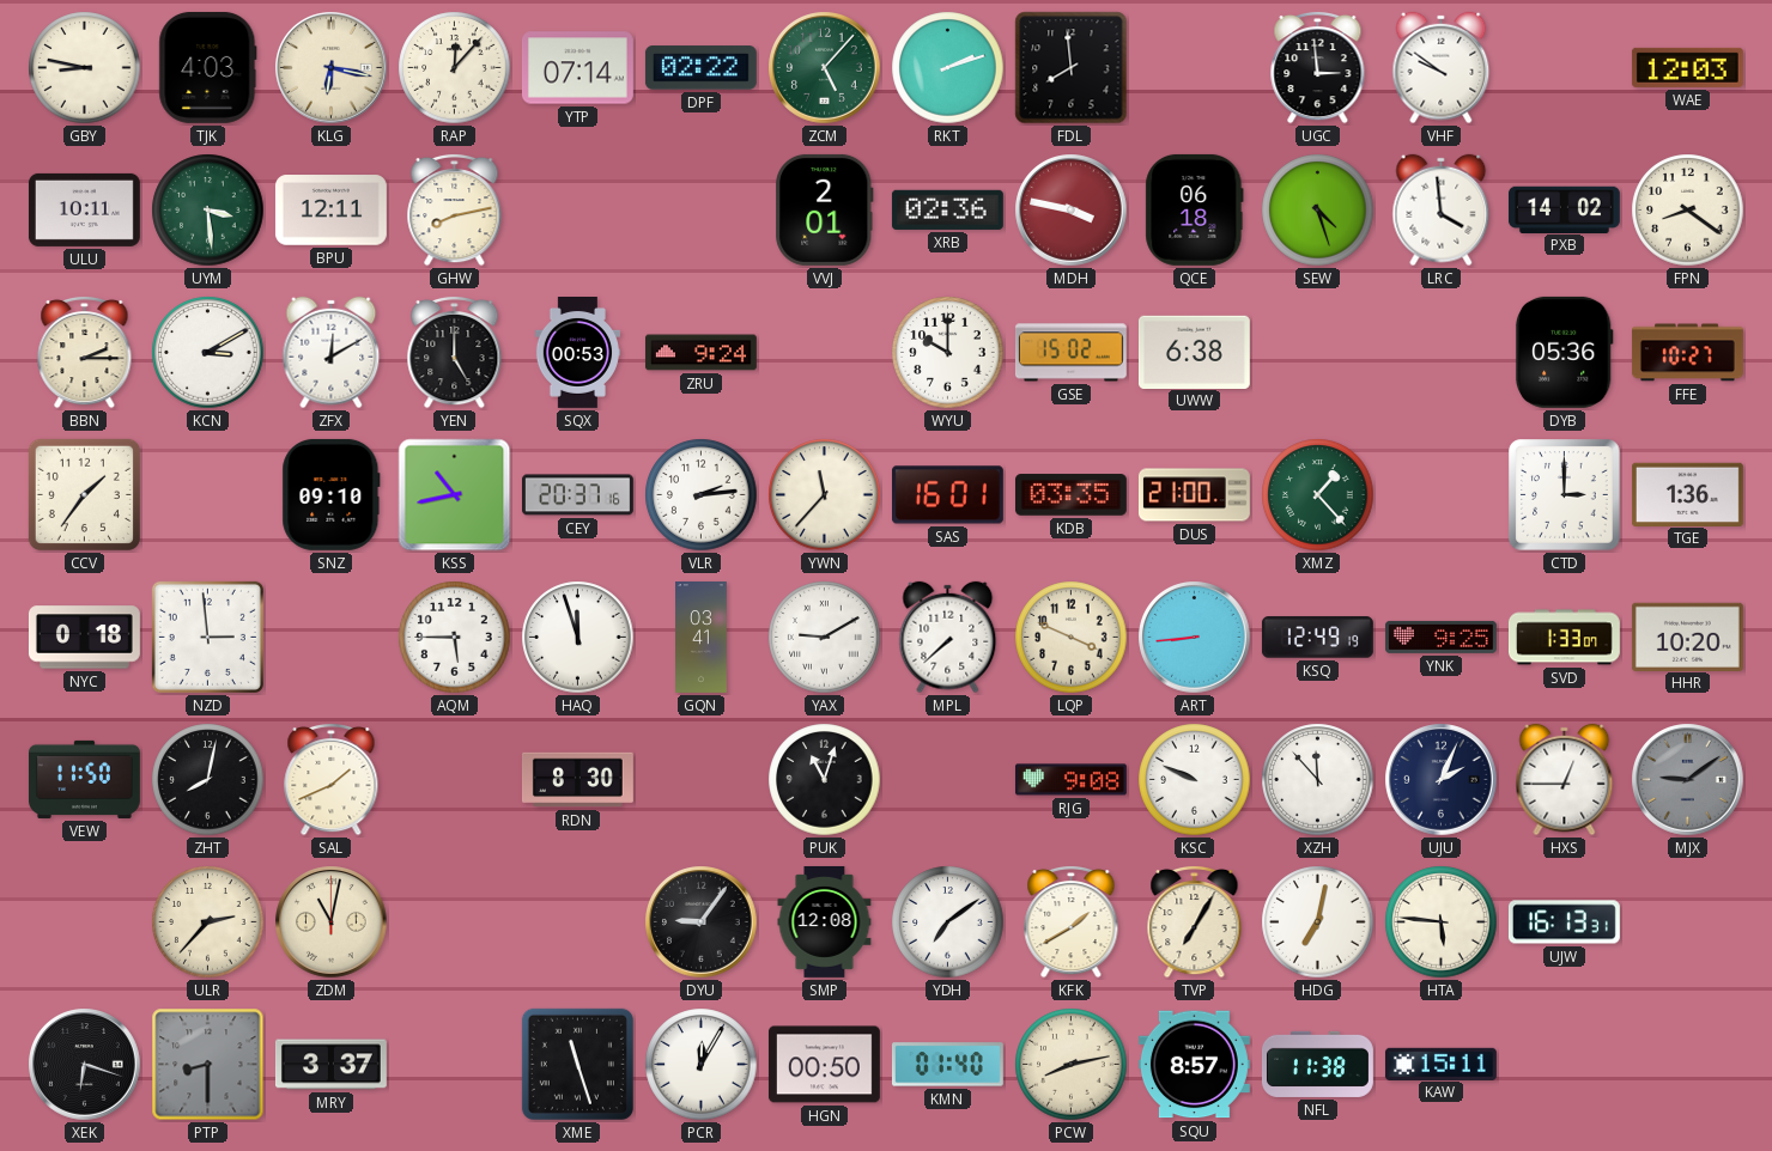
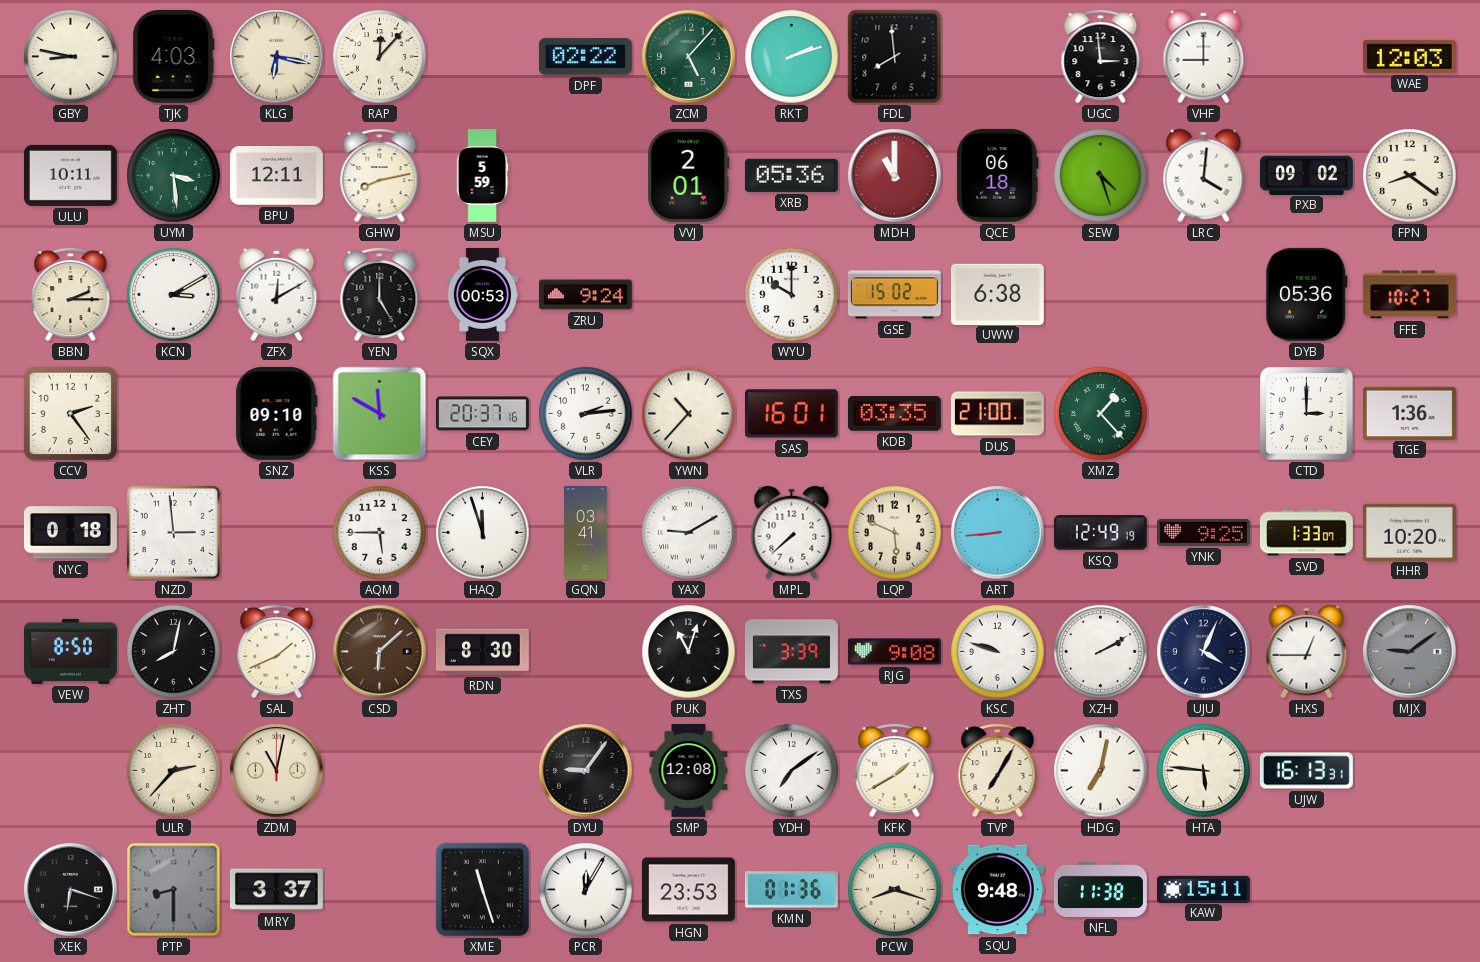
YTP: 07:14 -> none
VHF: 9:51 -> 9:00
MSU: none -> 5:59
XRB: 02:36 -> 05:36
MDH: 3:47 -> 11:00
LRC: 3:59 -> 4:01
PXB: 14:02 -> 09:02
CCV: 1:36 -> 2:24
KSS: 10:43 -> 11:50
YWN: 11:37 -> 10:37
LQP: 3:49 -> 5:49
VEW: 11:50 -> 8:50
CSD: none -> 6:08
TXS: none -> 3:39
KSC: 9:49 -> 9:48
XZH: 11:53 -> 2:10
UJU: 2:04 -> 4:04
HGN: 00:50 -> 23:53
KMN: 01:40 -> 01:36
PCW: 8:13 -> 8:18
SQU: 8:57 -> 9:48
